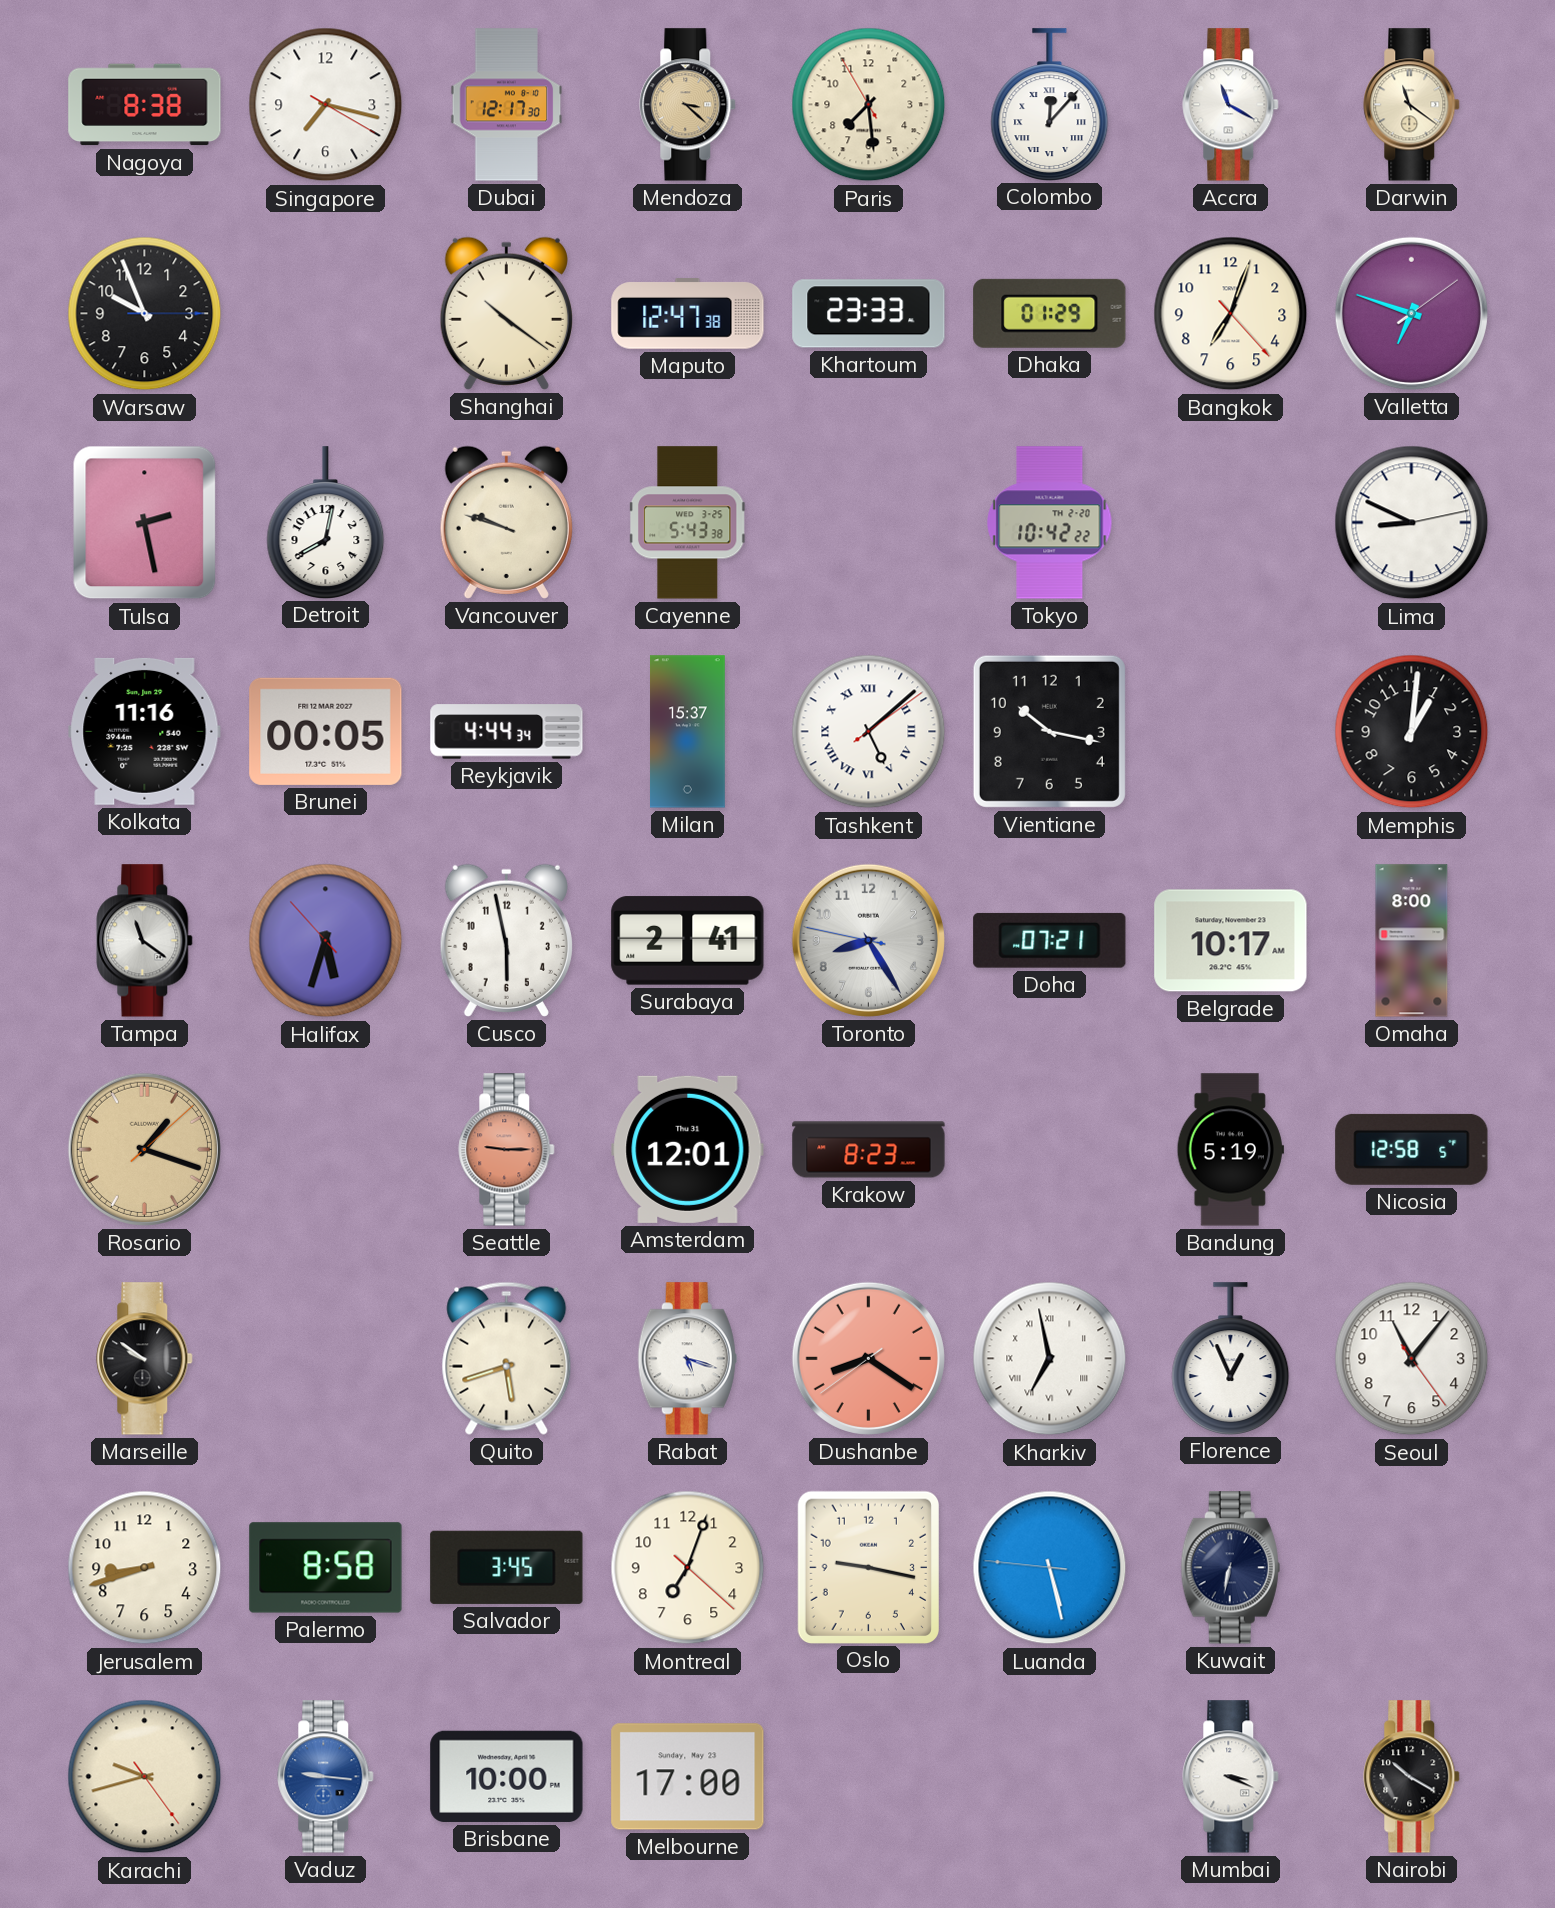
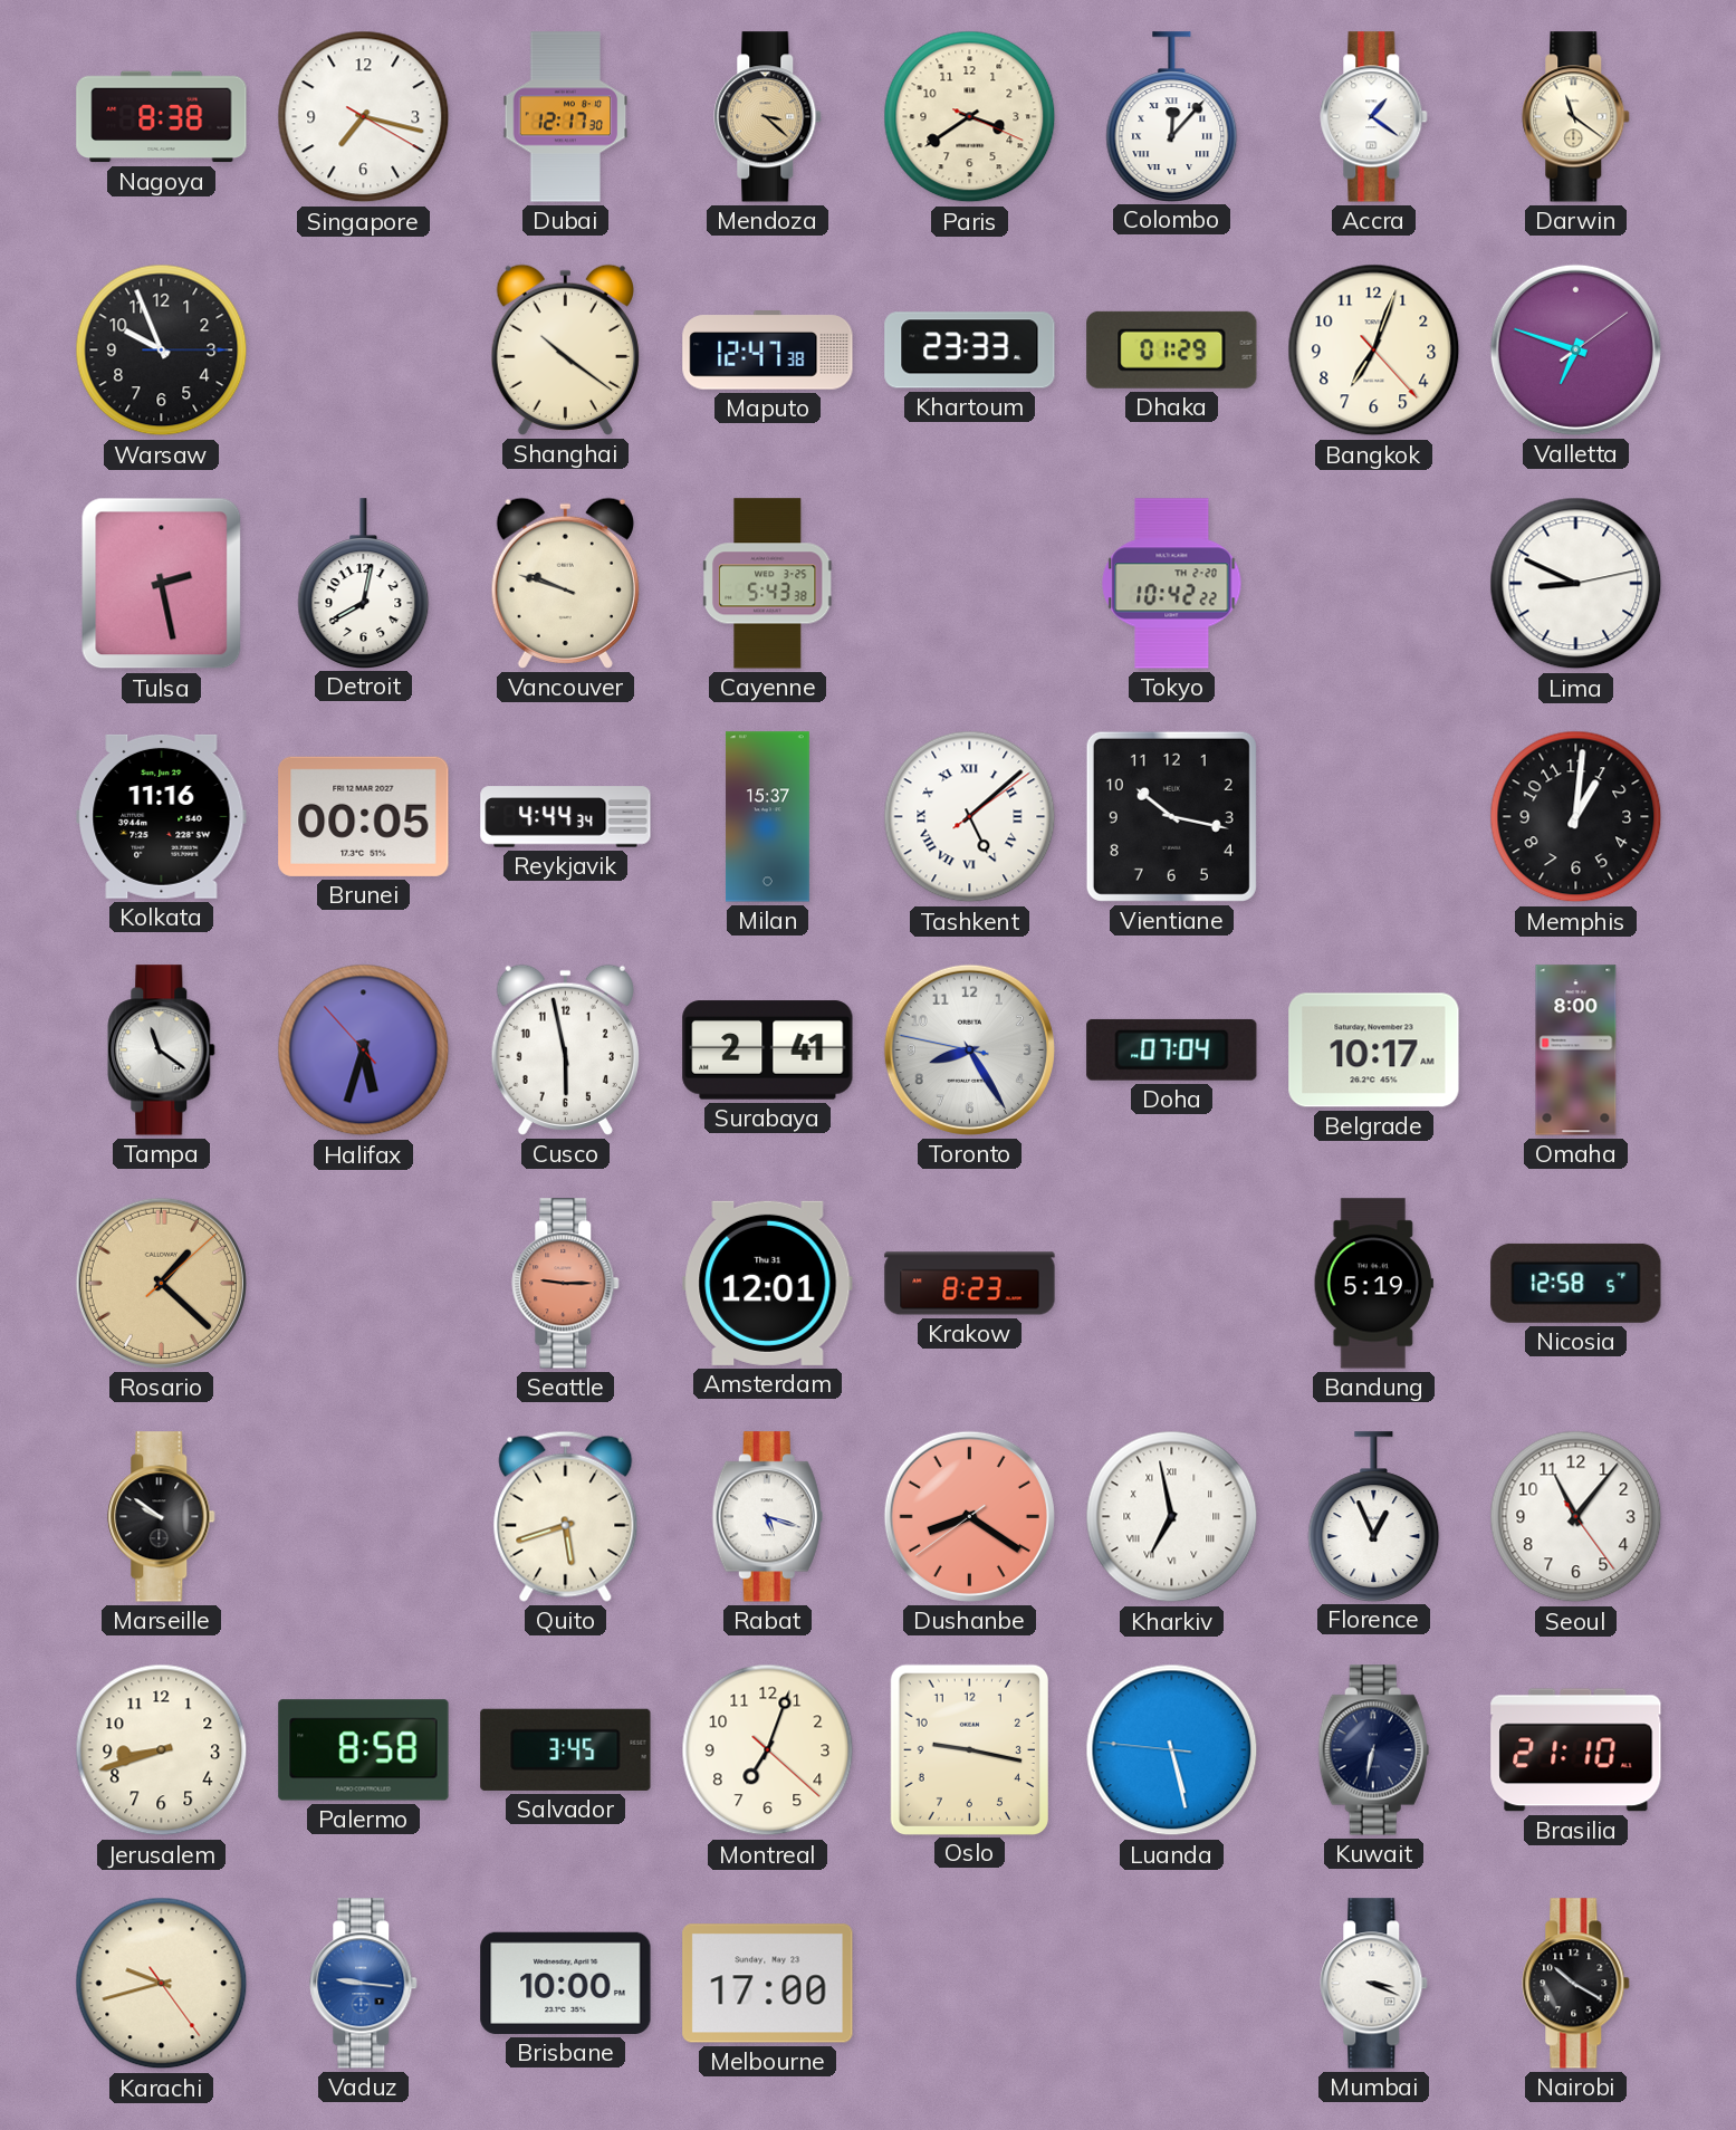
Paris: 7:28 -> 3:39
Accra: 11:20 -> 1:21
Doha: 07:21 -> 07:04
Rosario: 1:18 -> 1:22
Brasilia: none -> 21:10
